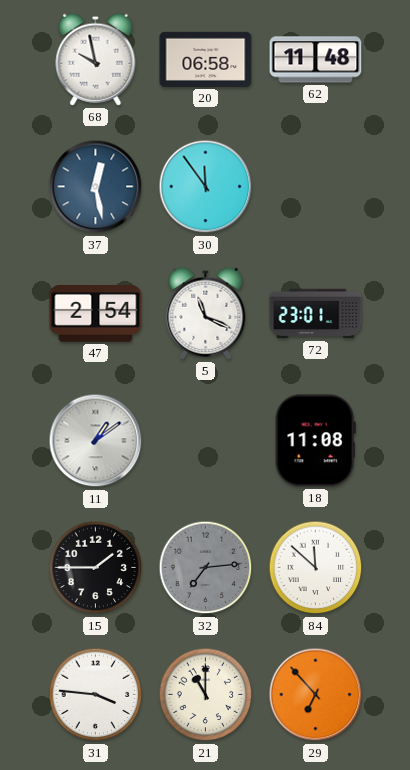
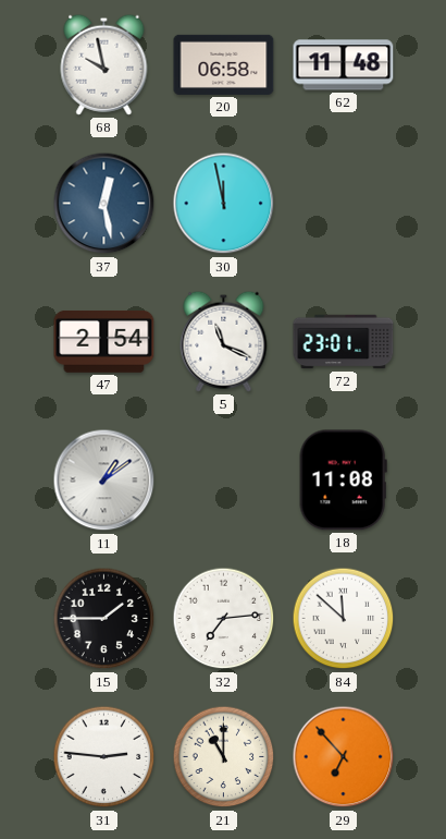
30: 11:54 -> 11:58
32 dial: grey -> white
31: 3:46 -> 2:46
